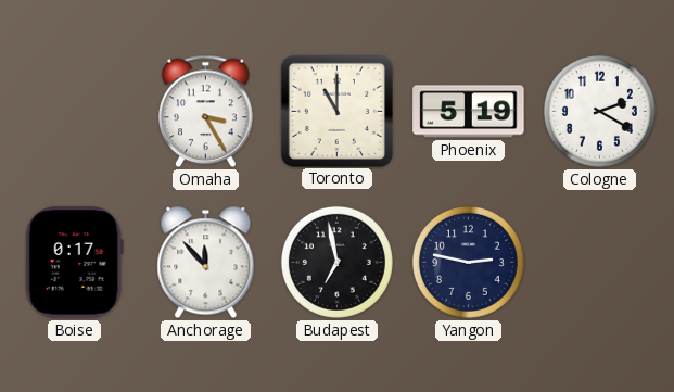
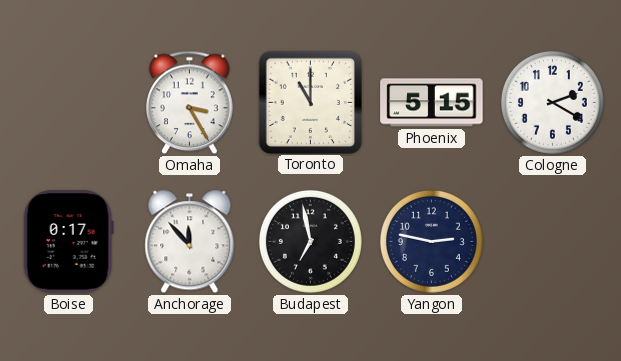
Phoenix: 5:19 -> 5:15
